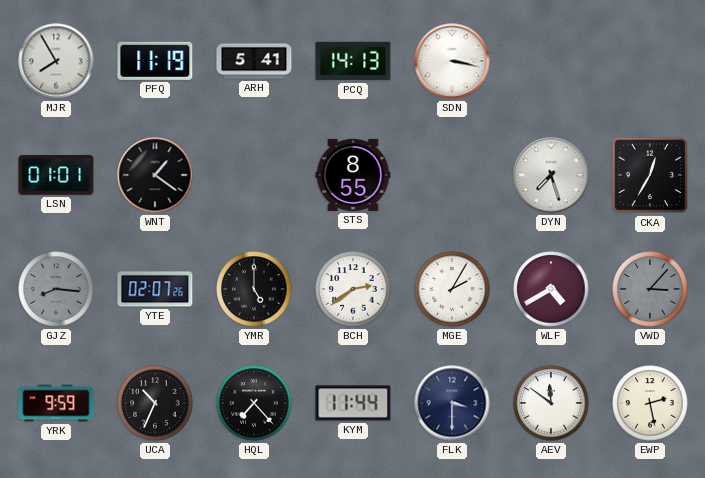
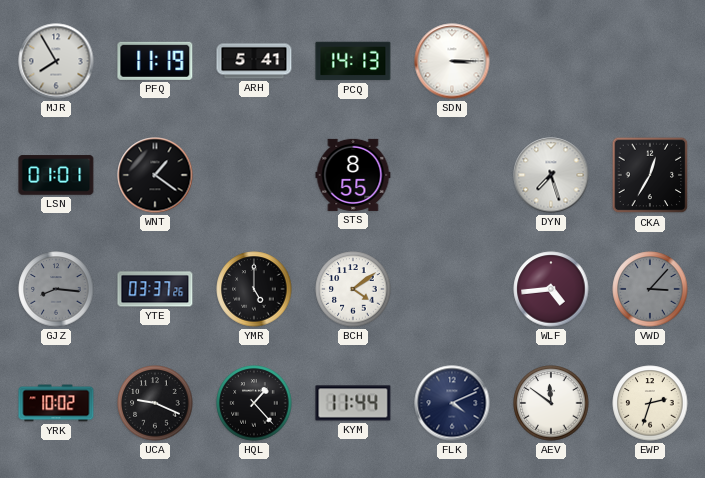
SDN: 3:17 -> 3:15
YTE: 02:07 -> 03:37
BCH: 2:39 -> 4:09
MGE: 2:05 -> none
WLF: 4:40 -> 4:44
YRK: 9:59 -> 10:02
UCA: 10:34 -> 9:19
HQL: 7:23 -> 1:23
FLK: 3:30 -> 4:11
EWP: 2:28 -> 2:33
